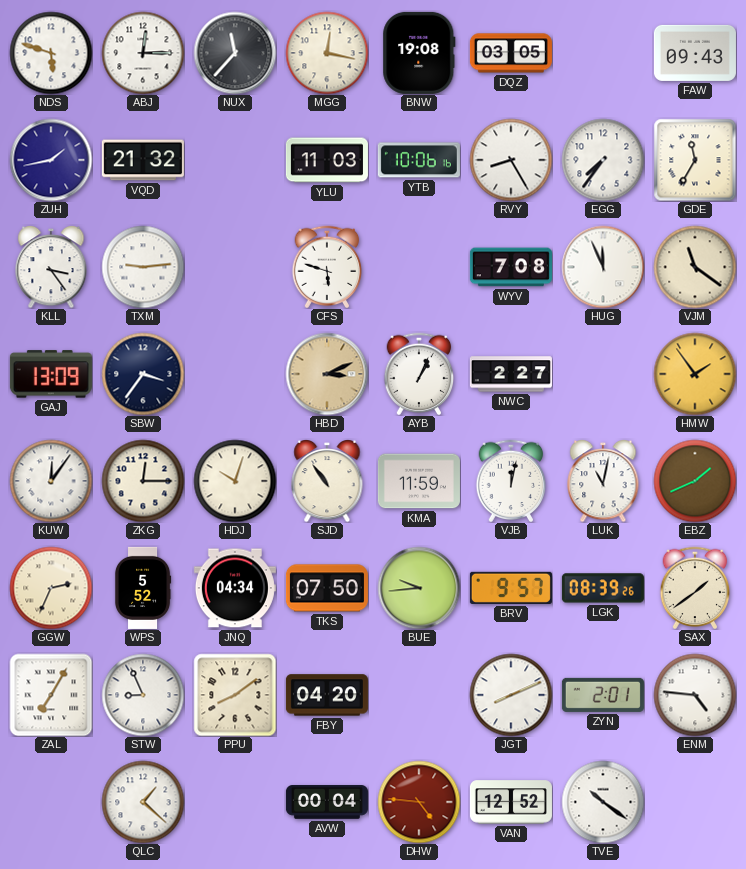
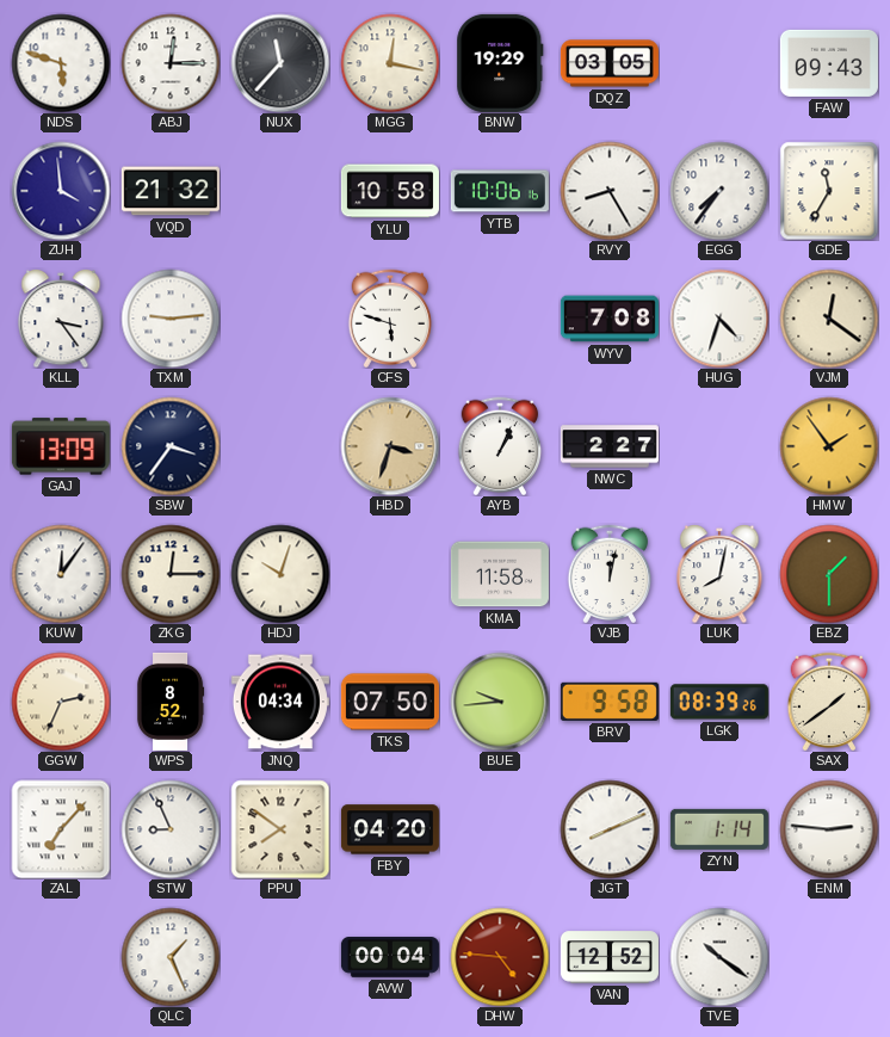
BNW: 19:08 -> 19:29
ZUH: 1:43 -> 3:59
YLU: 11:03 -> 10:58
HUG: 11:56 -> 4:33
VJM: 11:21 -> 12:21
HBD: 3:11 -> 3:33
SJD: 10:54 -> none
KMA: 11:59 -> 11:58
LUK: 11:02 -> 8:02
EBZ: 1:41 -> 1:30
WPS: 5:52 -> 8:52
BRV: 9:57 -> 9:58
ZAL: 7:05 -> 7:07
PPU: 8:09 -> 7:51
ZYN: 2:01 -> 1:14
ENM: 4:46 -> 2:46
QLC: 1:22 -> 1:26
